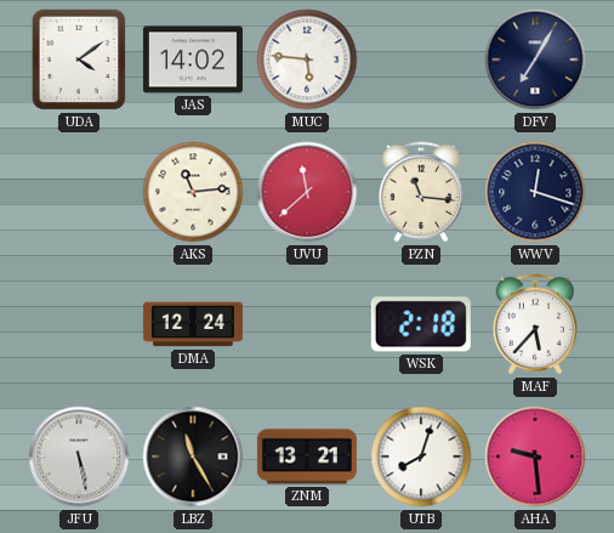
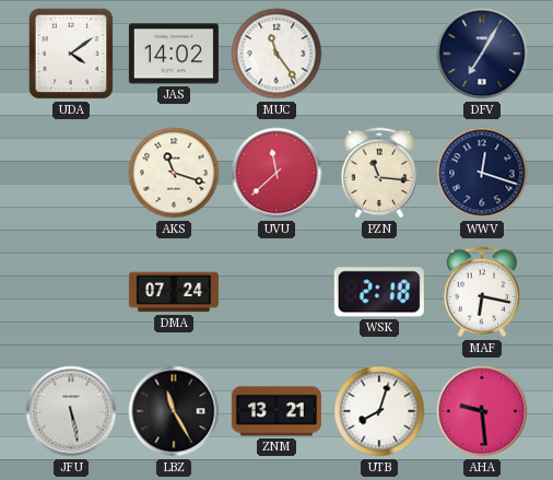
MUC: 5:46 -> 11:24
AKS: 11:14 -> 11:18
DMA: 12:24 -> 07:24
MAF: 5:37 -> 6:17
